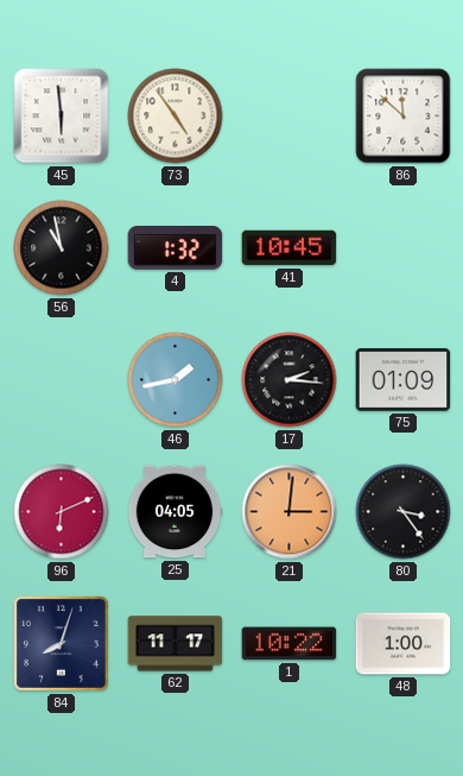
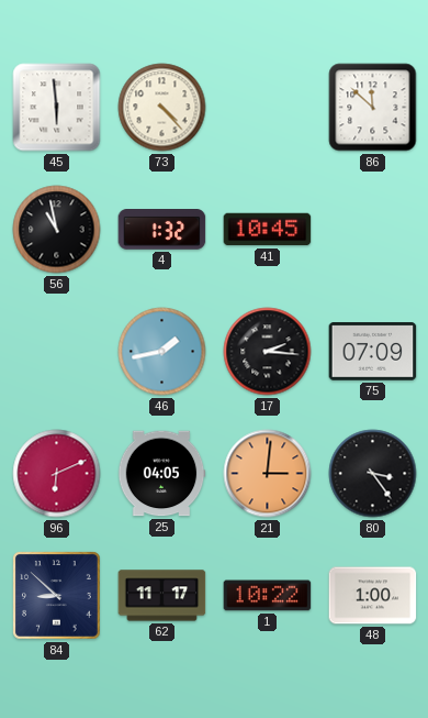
73: 4:54 -> 4:23
75: 01:09 -> 07:09
84: 8:03 -> 8:52
